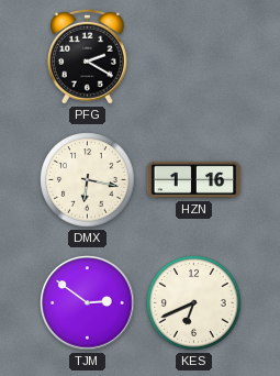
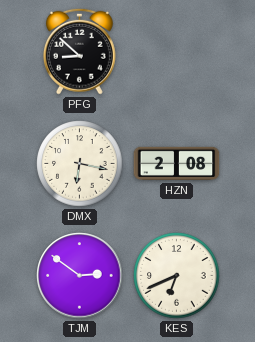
PFG: 2:20 -> 8:52
HZN: 1:16 -> 2:08
